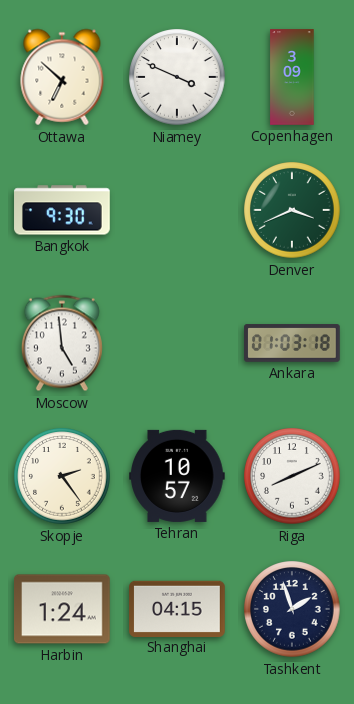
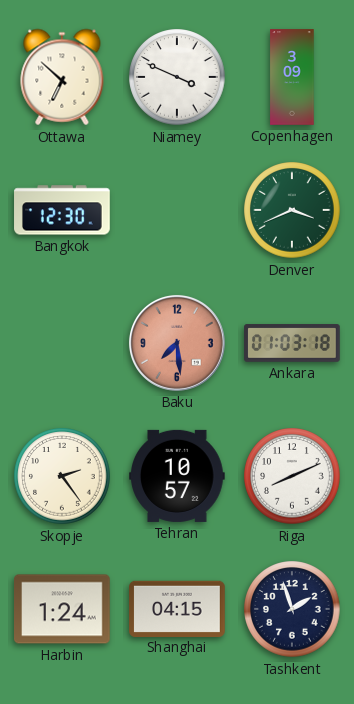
Bangkok: 9:30 -> 12:30
Moscow: 4:59 -> none
Baku: none -> 7:29
